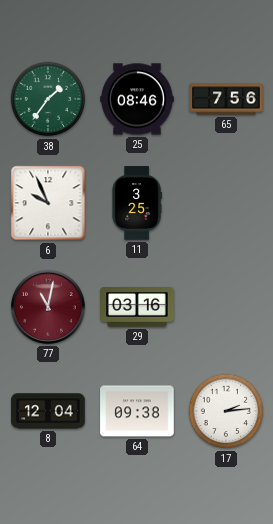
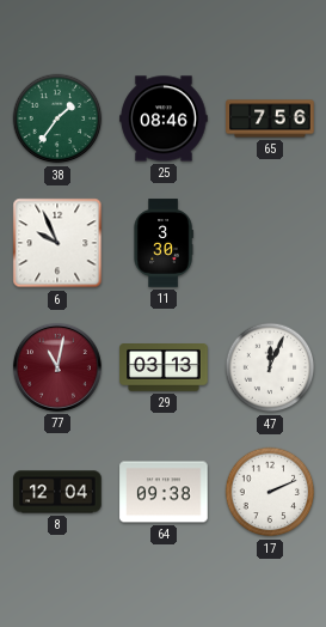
11: 3:25 -> 3:30
29: 03:16 -> 03:13
47: none -> 12:04
17: 2:14 -> 2:11
